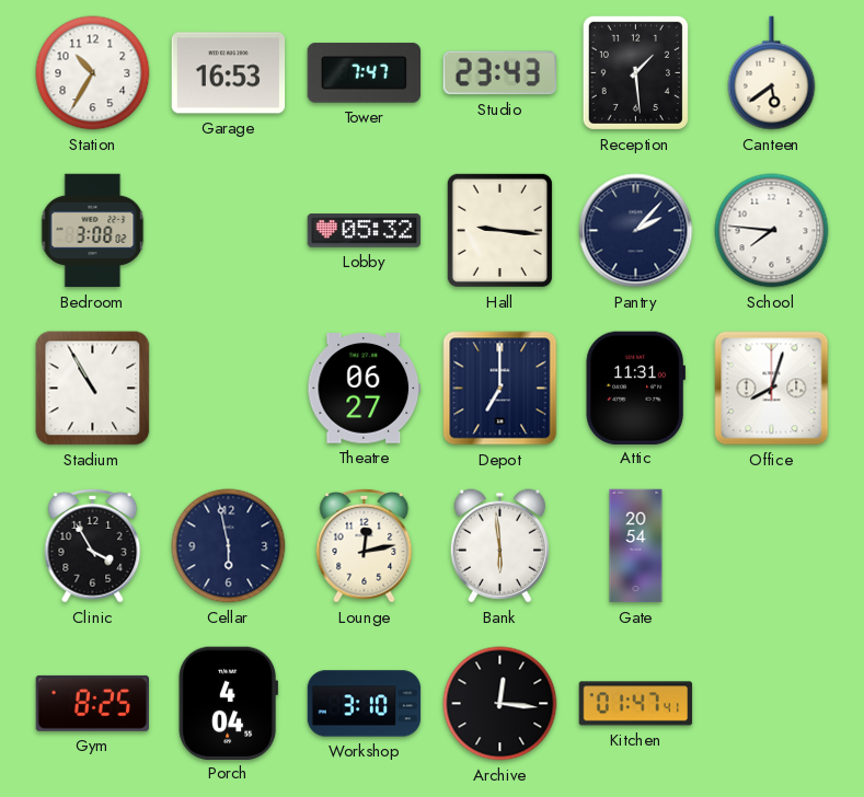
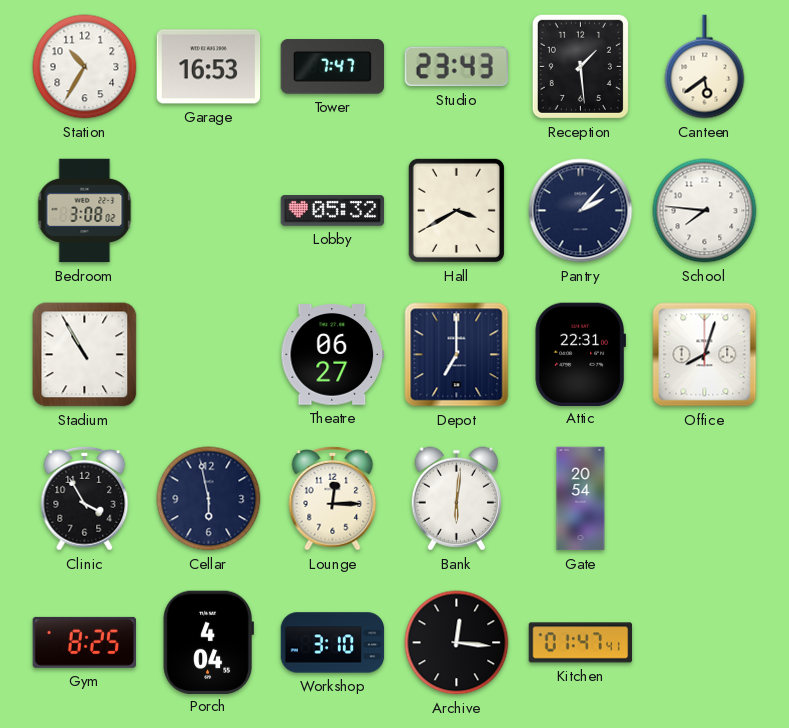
Hall: 9:16 -> 3:40
Attic: 11:31 -> 22:31
Lounge: 12:13 -> 12:15
Bank: 5:59 -> 6:01
